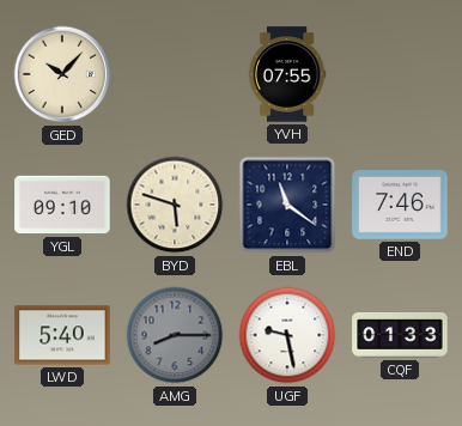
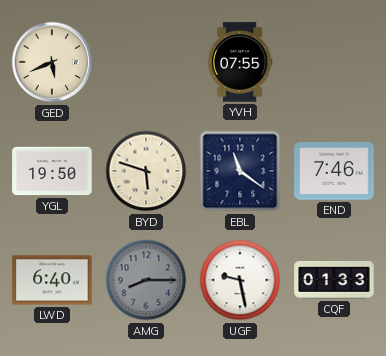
GED: 10:07 -> 5:41
YGL: 09:10 -> 19:50
LWD: 5:40 -> 6:40
